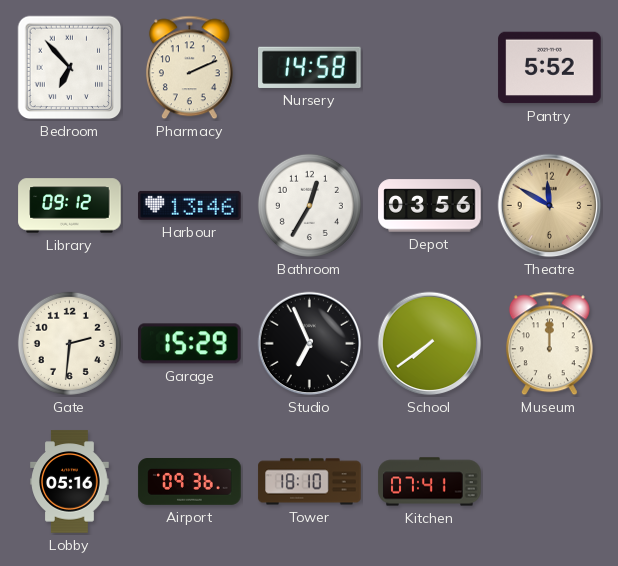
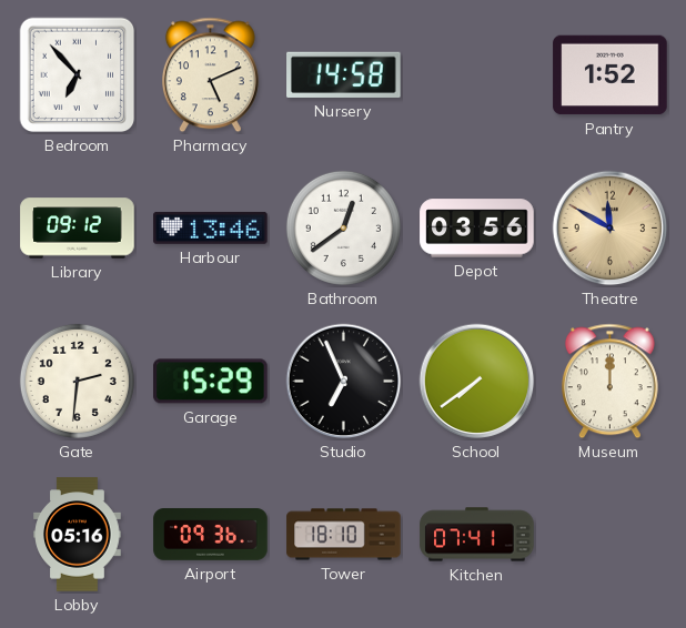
Pharmacy: 2:11 -> 5:11
Pantry: 5:52 -> 1:52
Bathroom: 12:35 -> 12:39
